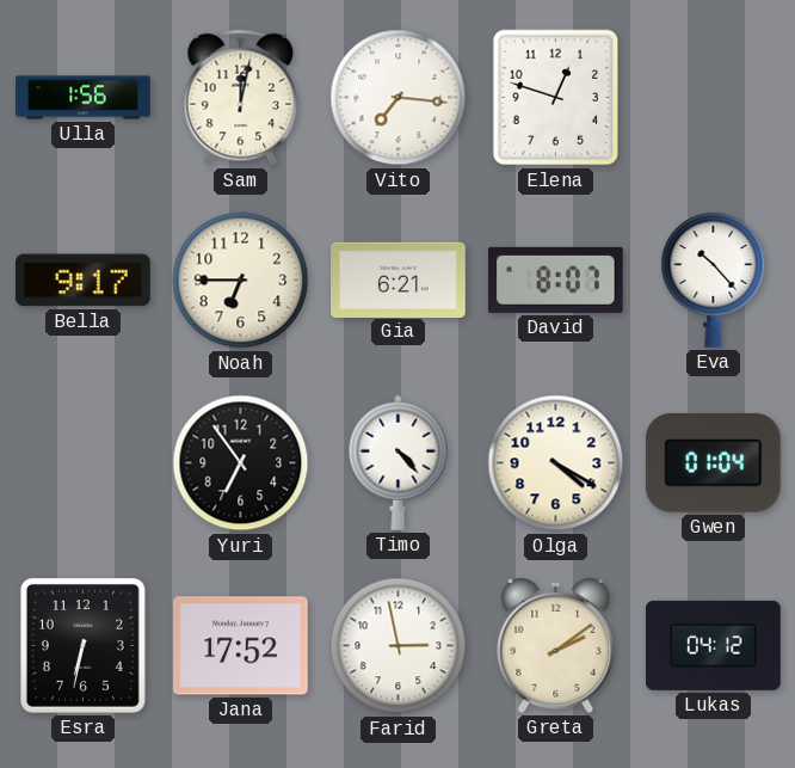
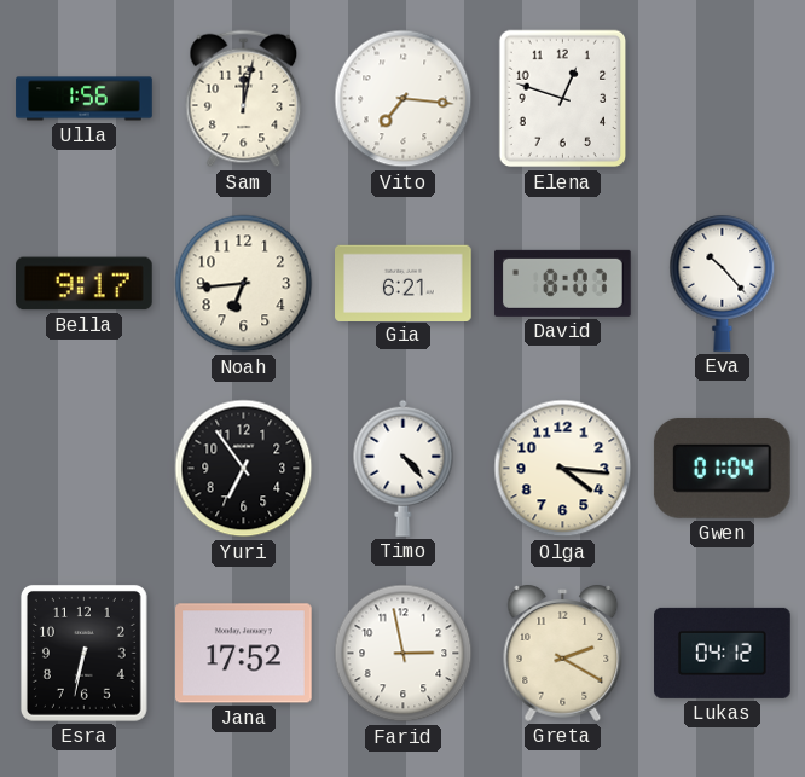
Noah: 6:45 -> 6:44
Olga: 4:20 -> 4:16
Greta: 2:09 -> 2:20
